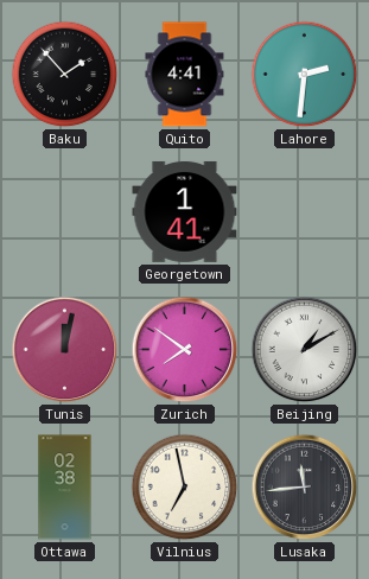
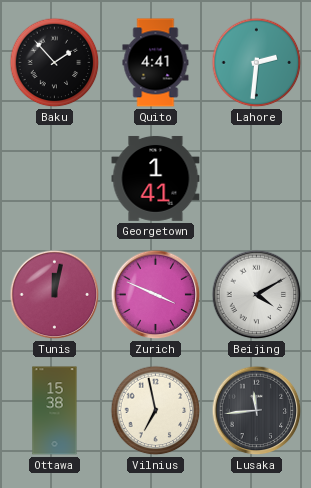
Zurich: 7:51 -> 3:49
Beijing: 1:10 -> 4:10
Ottawa: 02:38 -> 15:38
